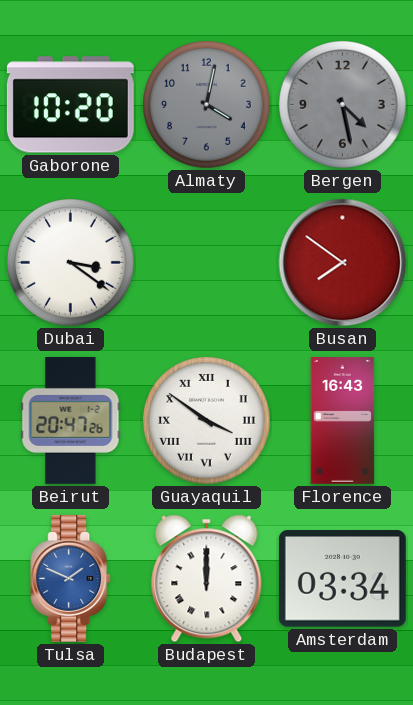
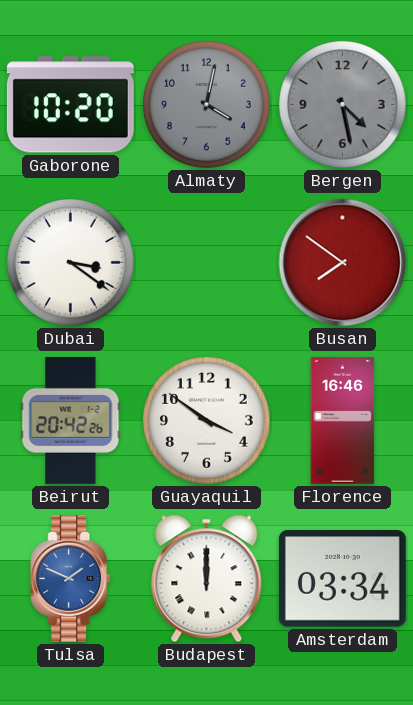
Beirut: 20:47 -> 20:42
Guayaquil numerals: Roman -> Arabic
Florence: 16:43 -> 16:46
